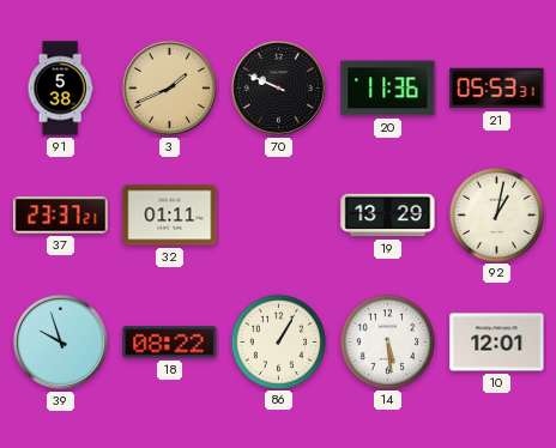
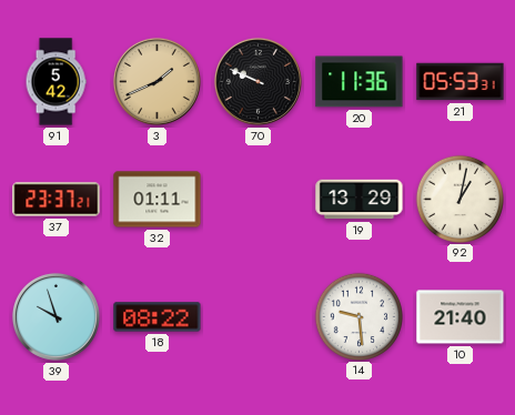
91: 5:38 -> 5:42
86: 1:05 -> none
14: 5:29 -> 9:29
10: 12:01 -> 21:40
